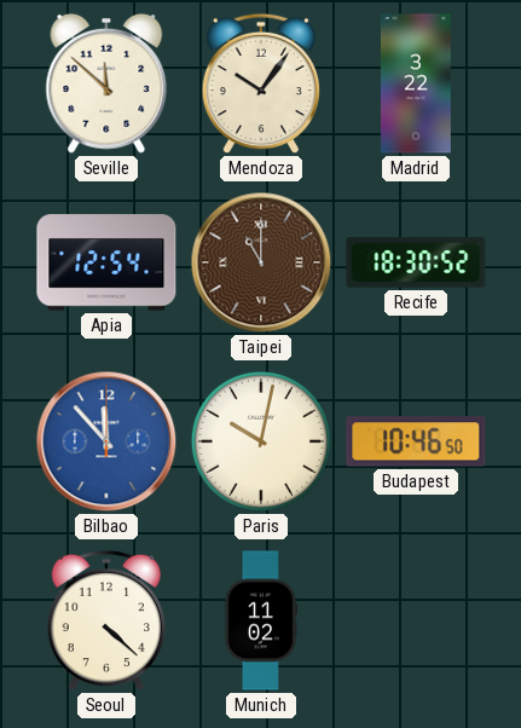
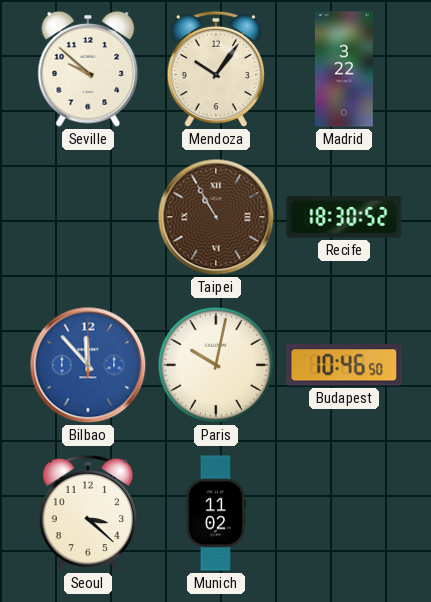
Seville: 11:52 -> 9:52
Apia: 12:54 -> none
Taipei: 11:00 -> 10:55
Seoul: 4:22 -> 3:22
